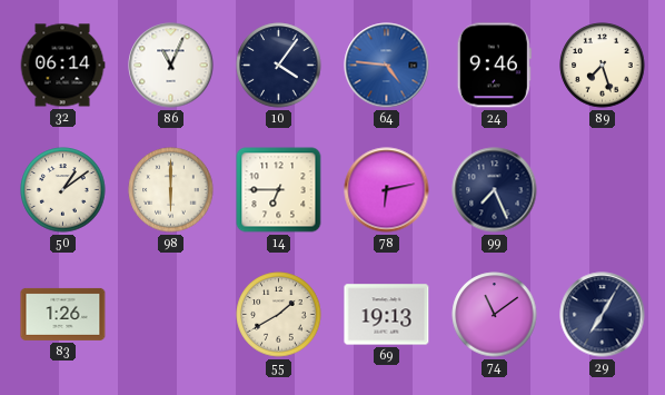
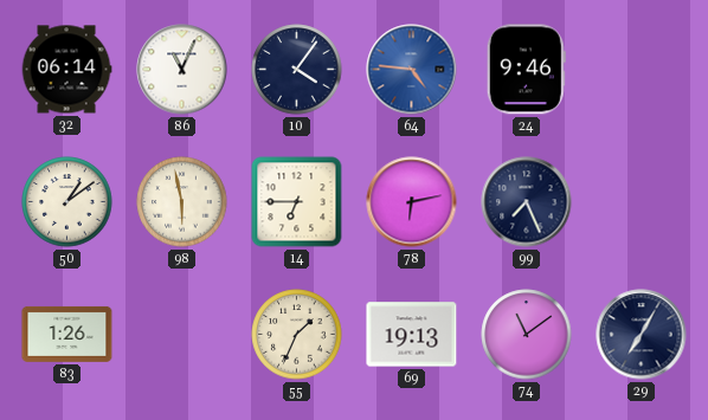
89: 7:27 -> none
98: 6:00 -> 5:58
55: 1:40 -> 1:34
